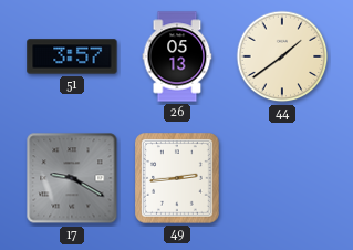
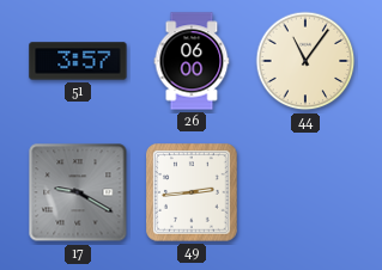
26: 05:13 -> 06:00
44: 1:39 -> 11:06
